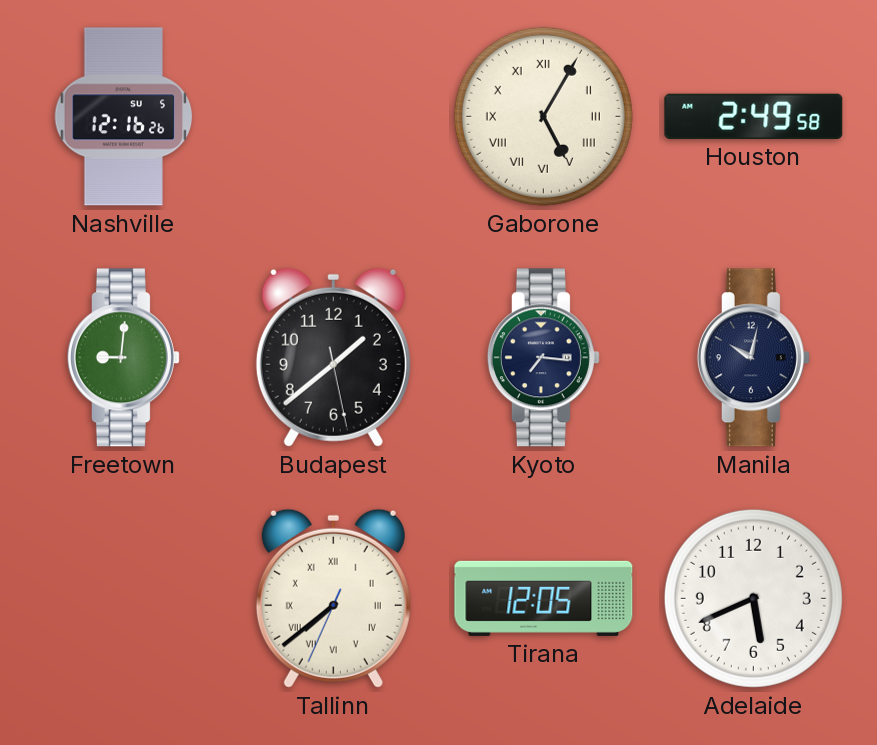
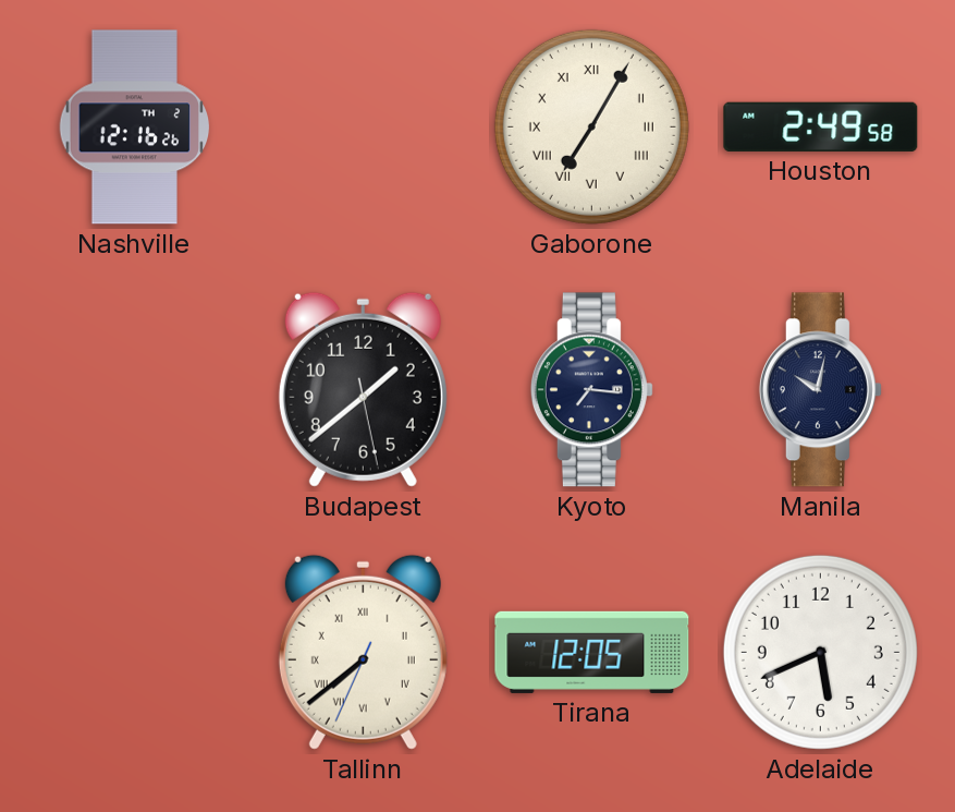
Nashville date: SU 5 -> TH 2
Gaborone: 5:05 -> 7:05
Freetown: 9:01 -> none
